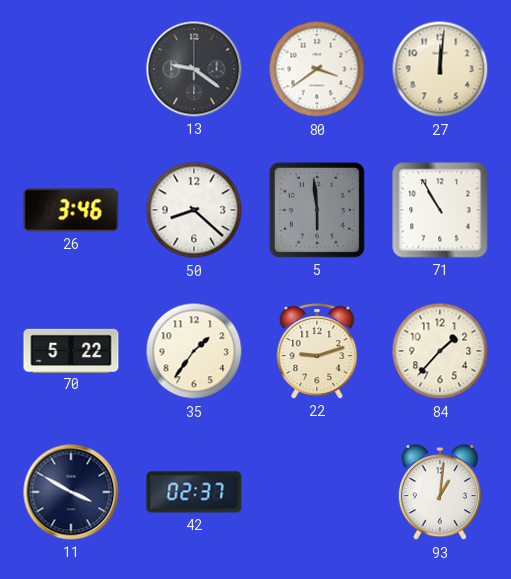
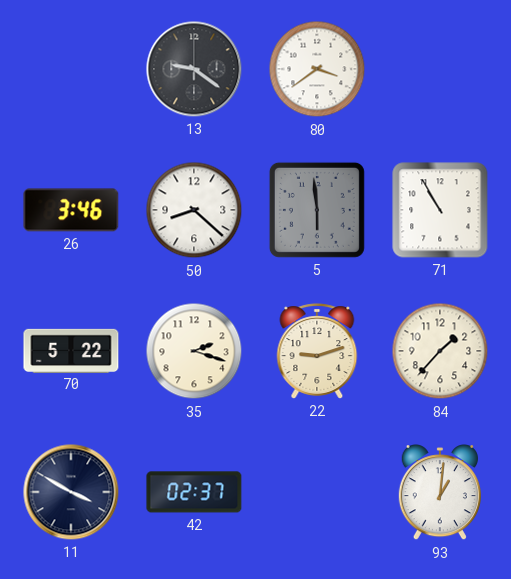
27: 12:01 -> none
35: 1:36 -> 2:18
